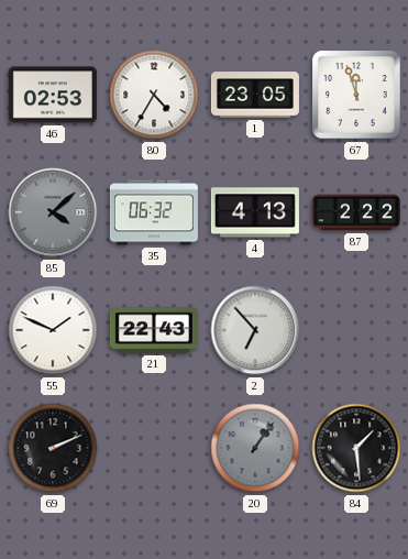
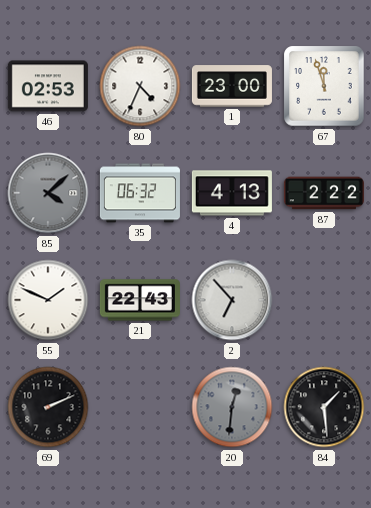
80: 4:35 -> 4:34
1: 23:05 -> 23:00
20: 1:06 -> 12:31
